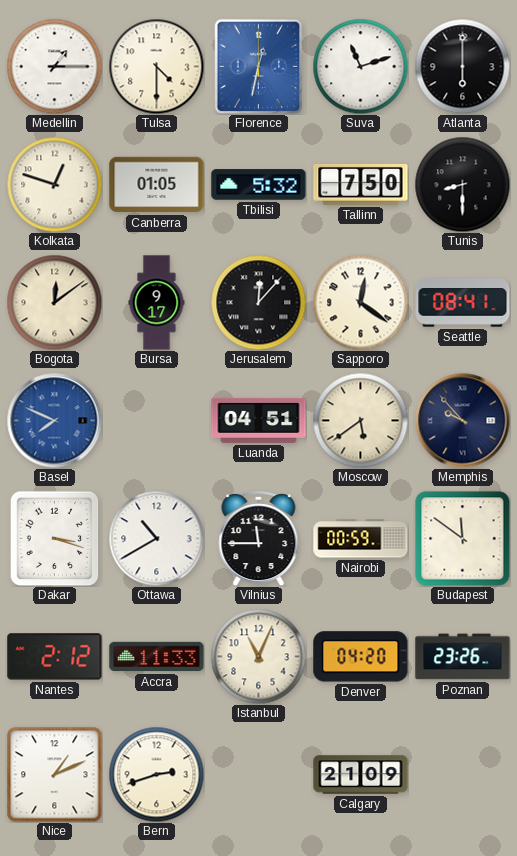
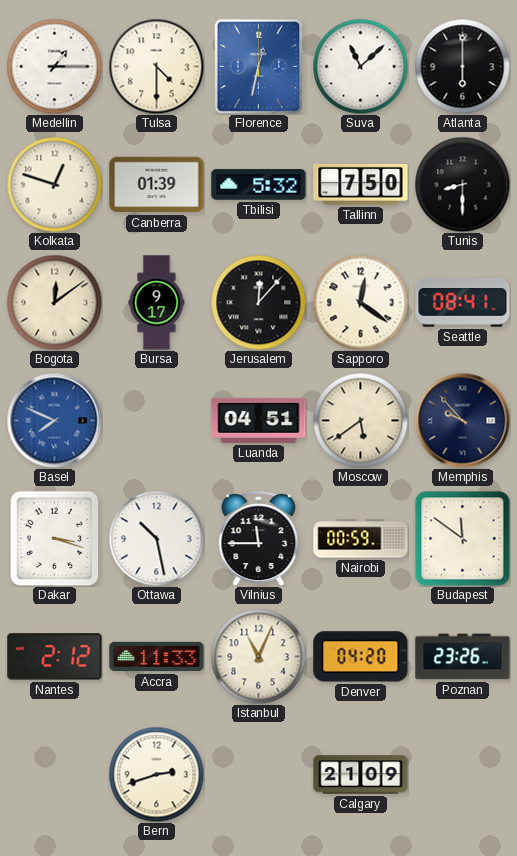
Suva: 11:12 -> 11:08
Canberra: 01:05 -> 01:39
Ottawa: 10:40 -> 10:28
Nice: 1:11 -> none
